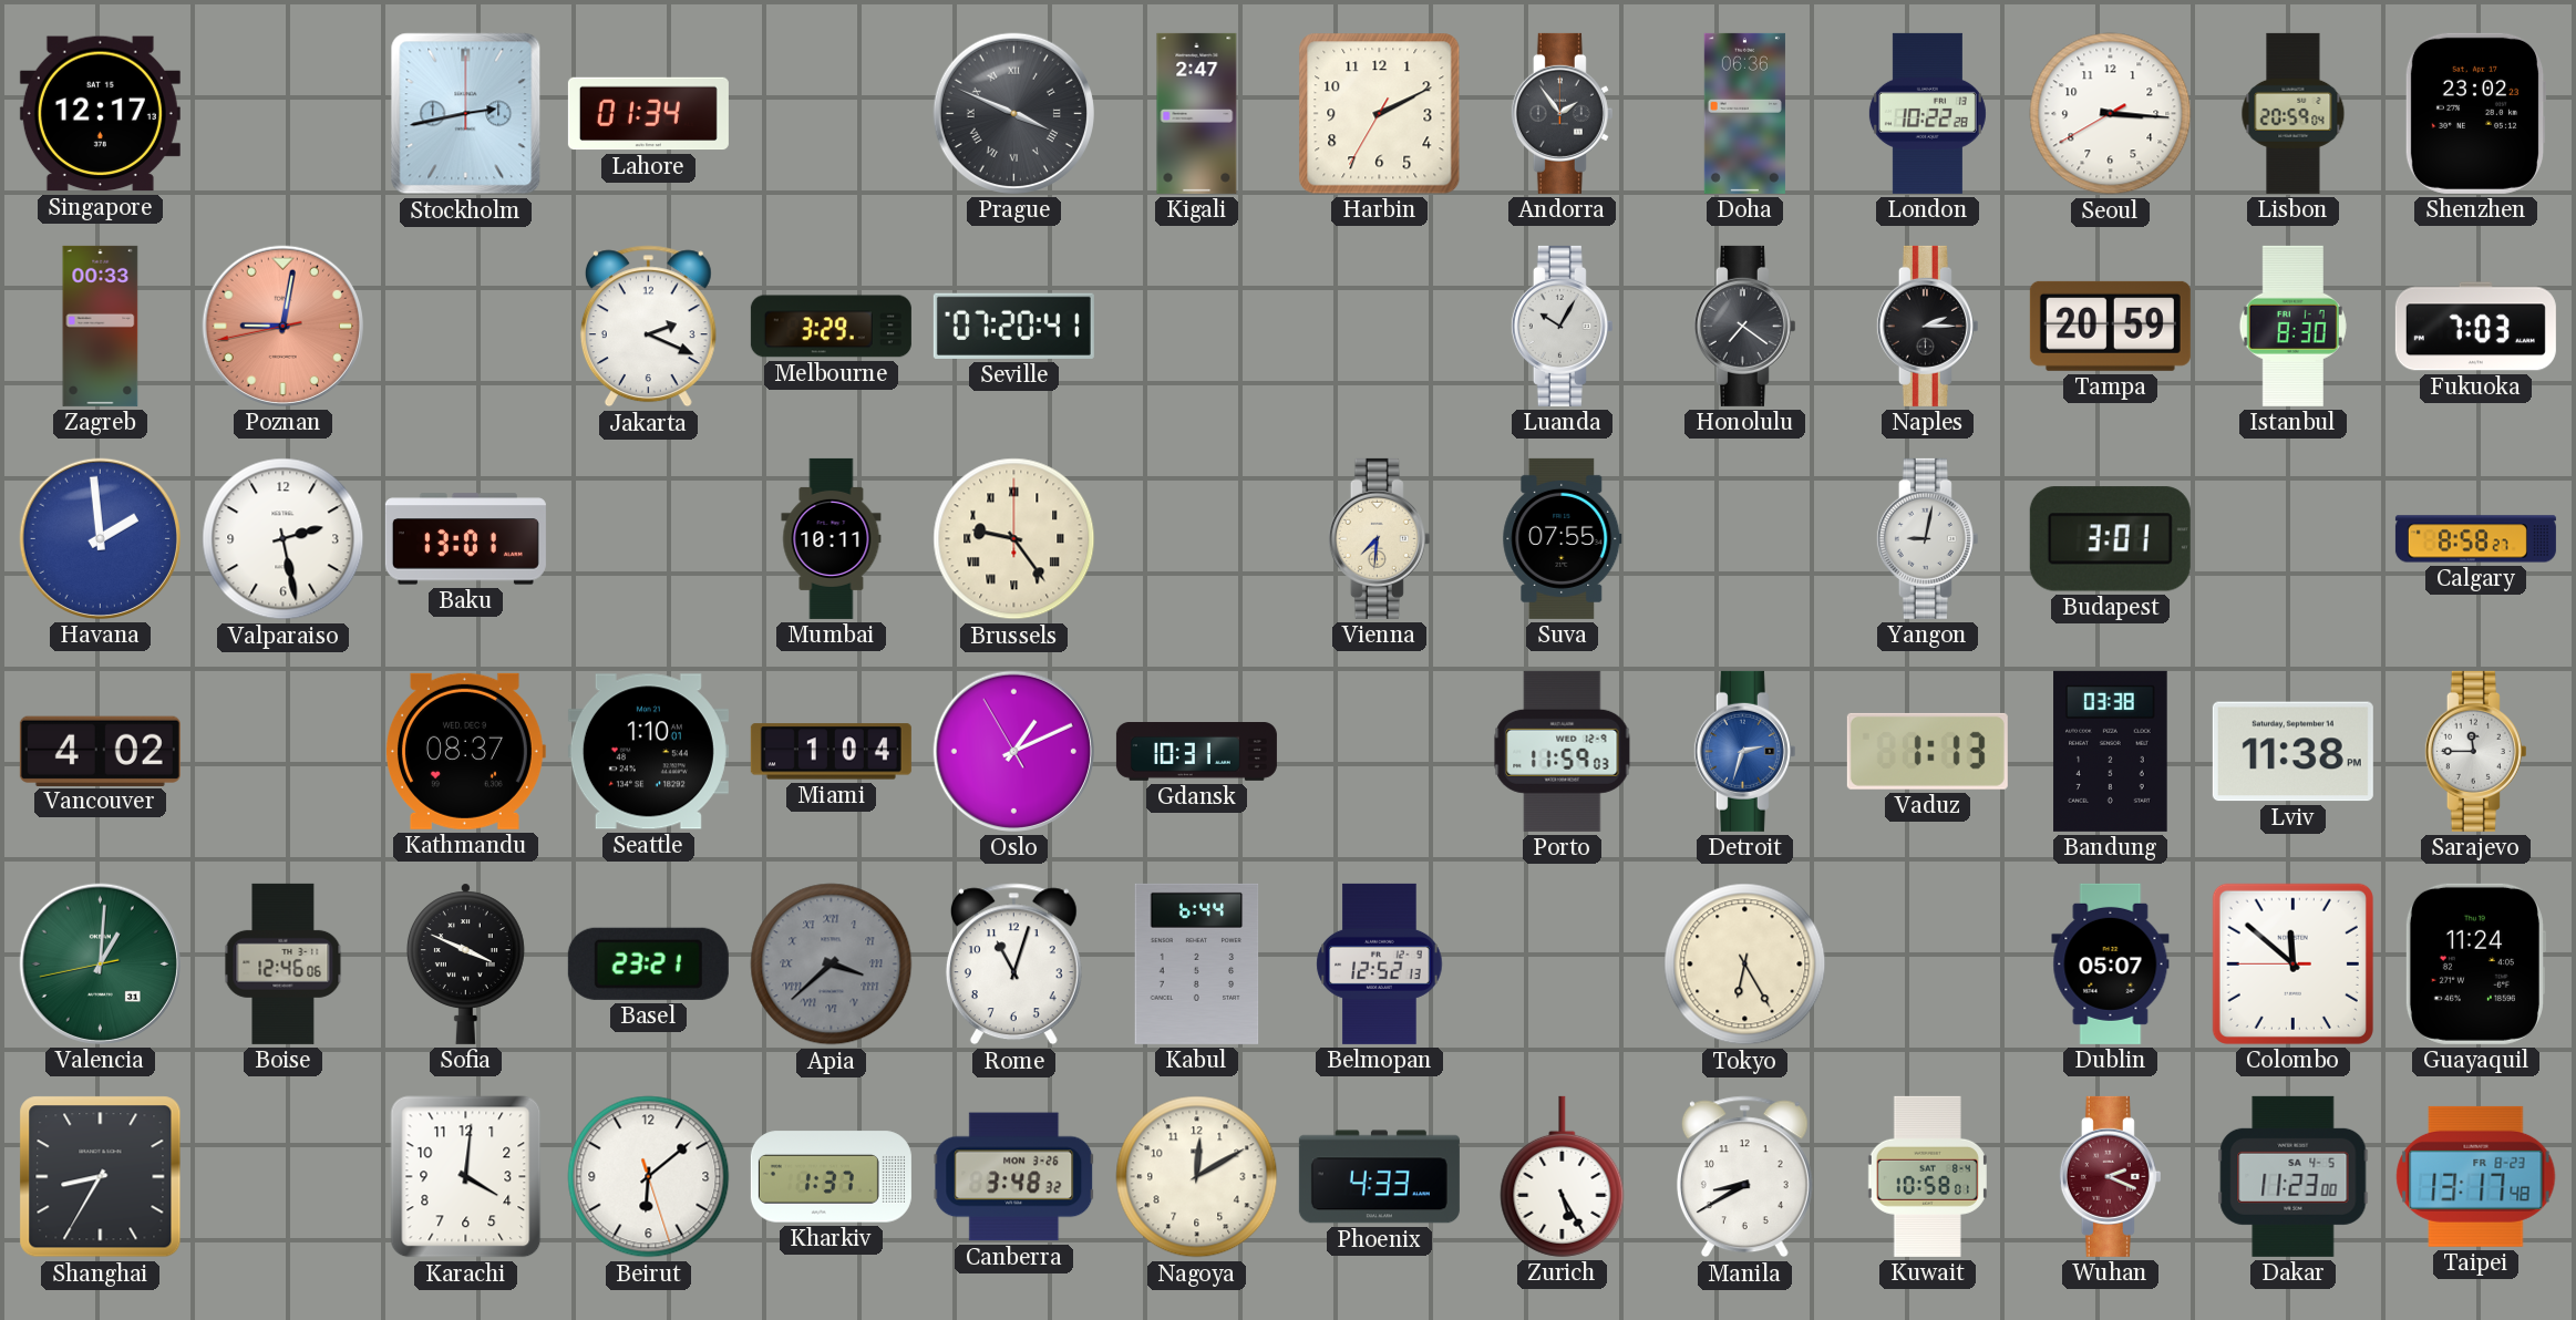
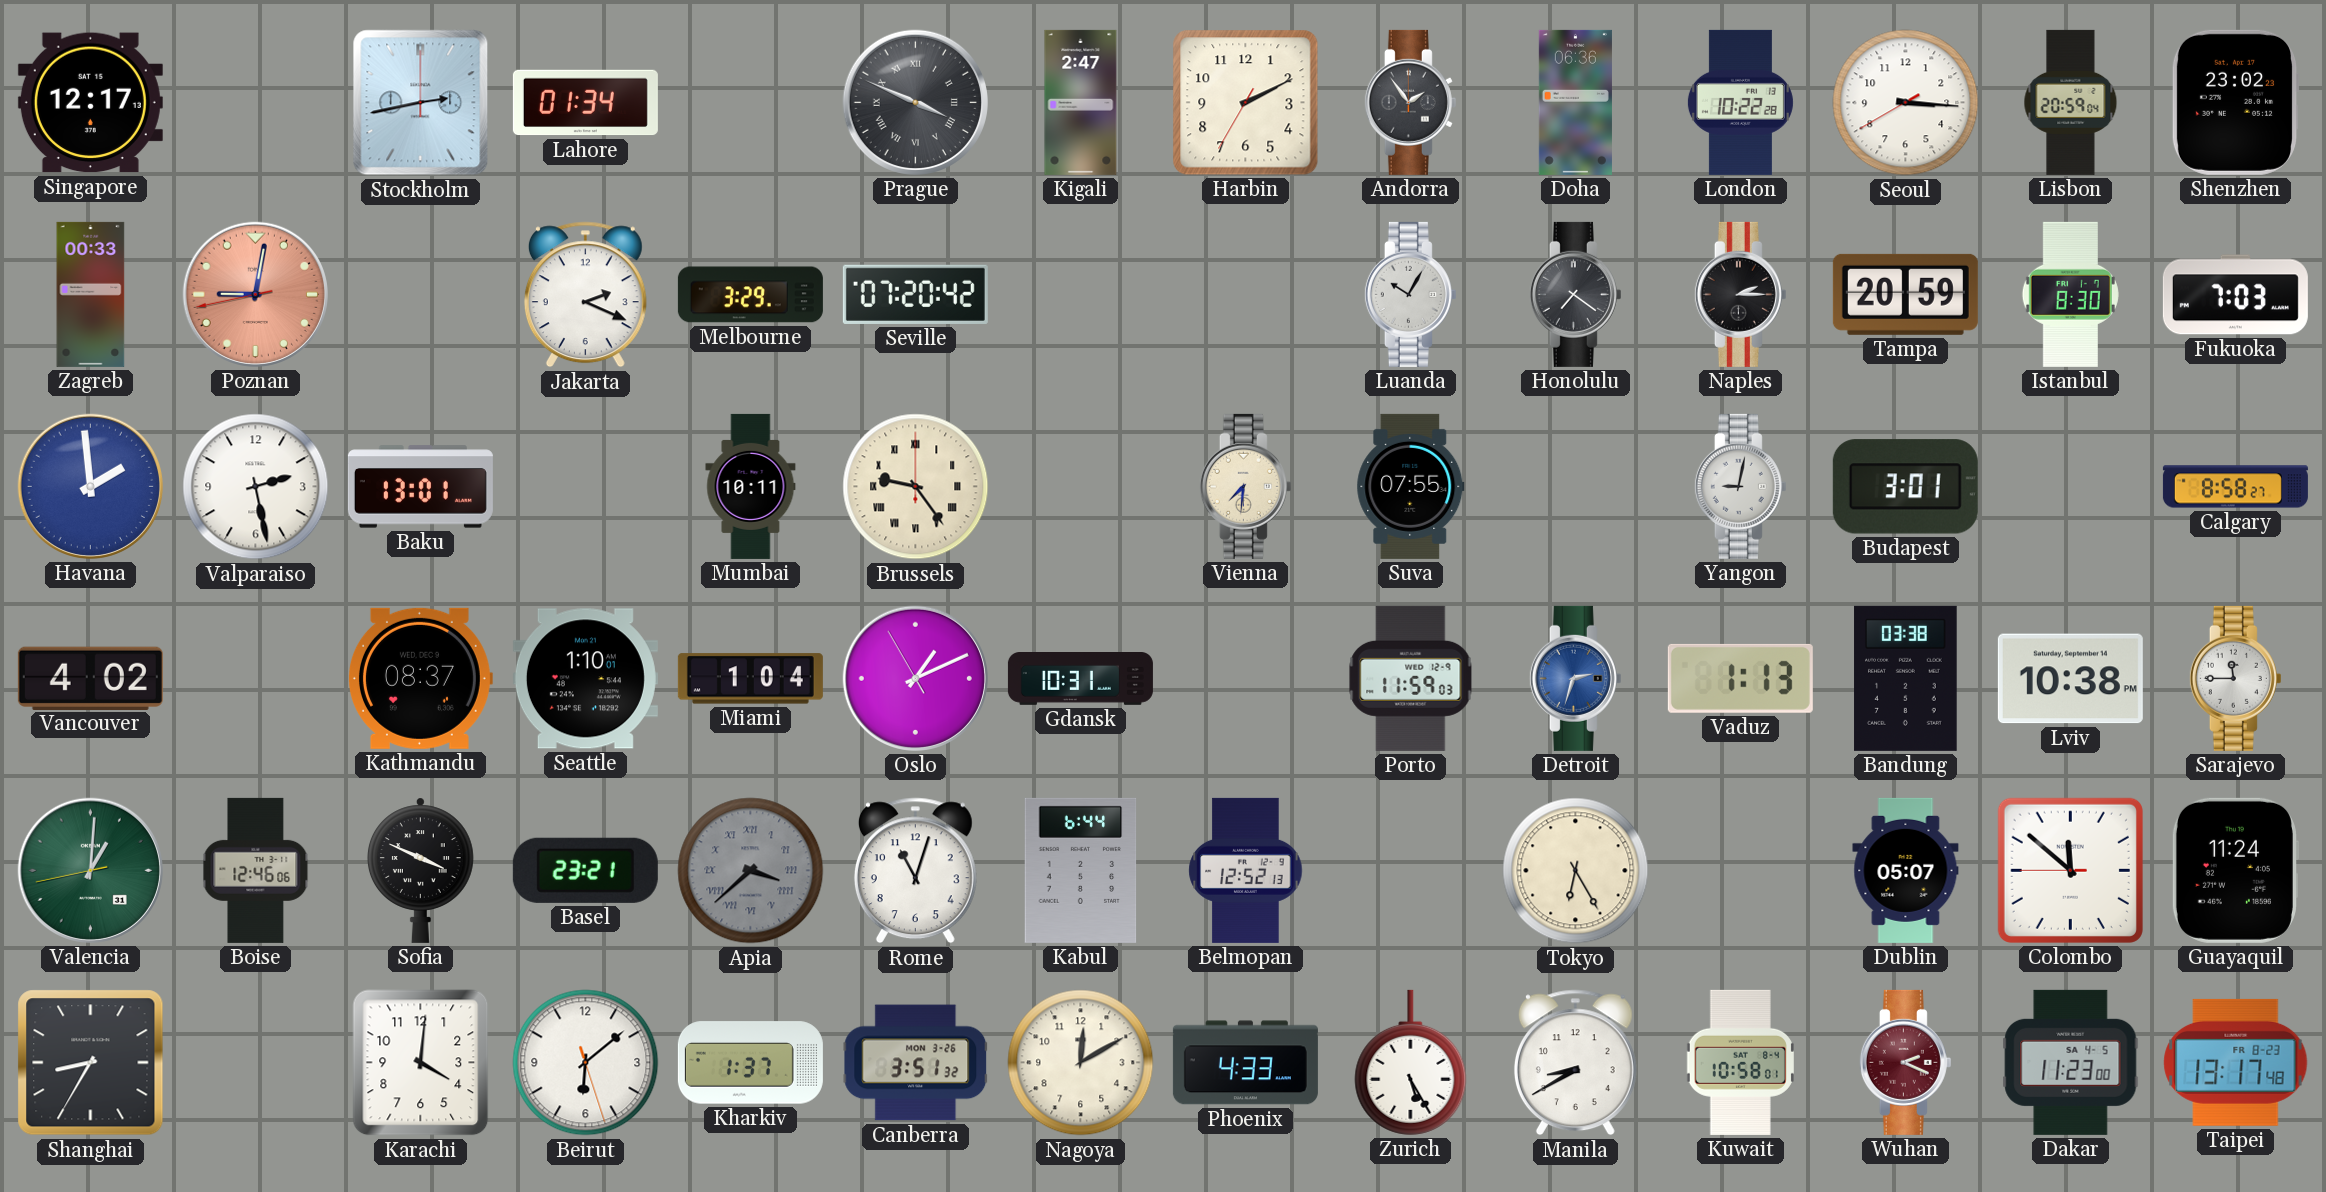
Seville: 07:20:41 -> 07:20:42
Lviv: 11:38 -> 10:38
Canberra: 3:48 -> 3:51
